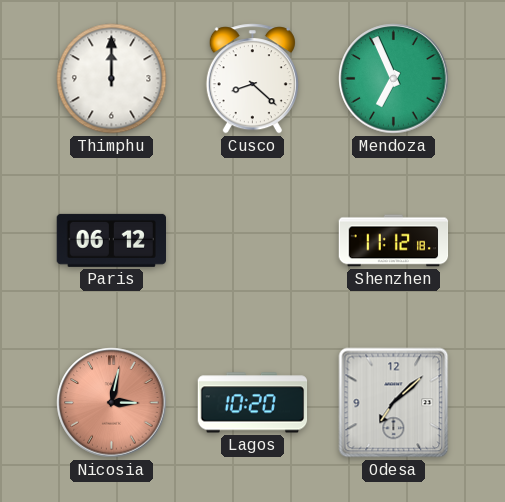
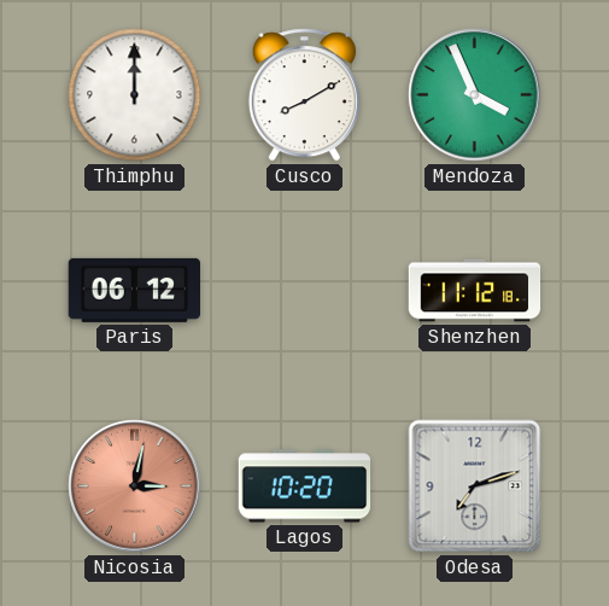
Cusco: 8:22 -> 8:10
Mendoza: 6:56 -> 3:56
Odesa: 7:08 -> 7:12
